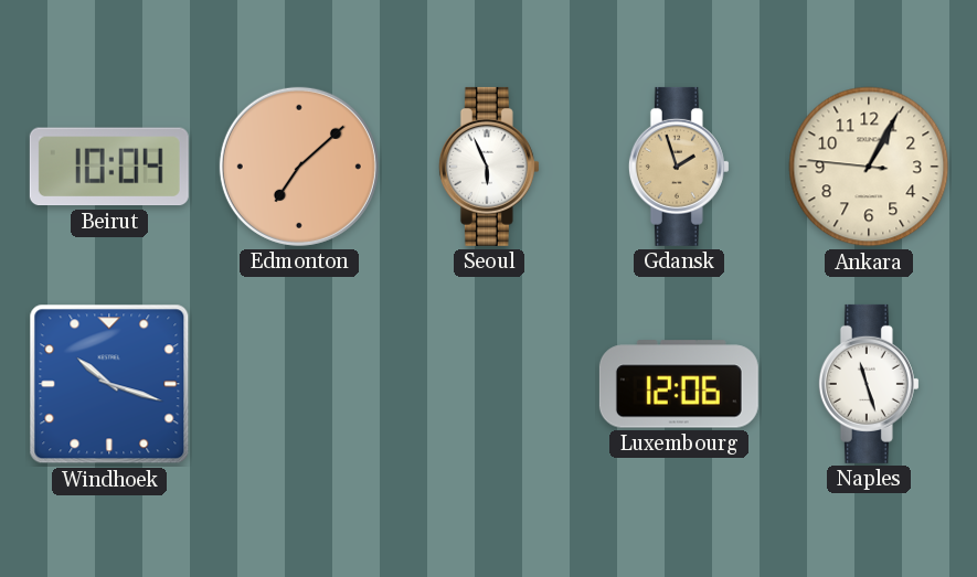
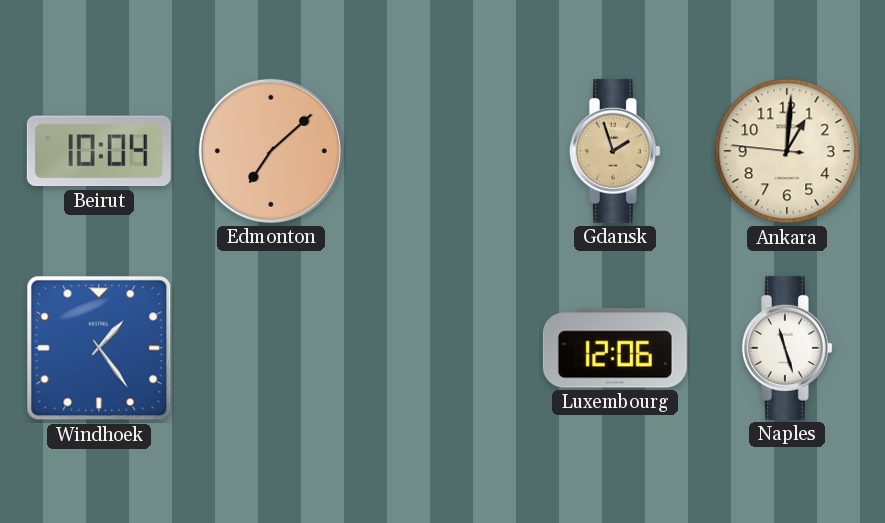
Seoul: 5:56 -> none
Ankara: 1:04 -> 1:00
Windhoek: 10:18 -> 1:24
